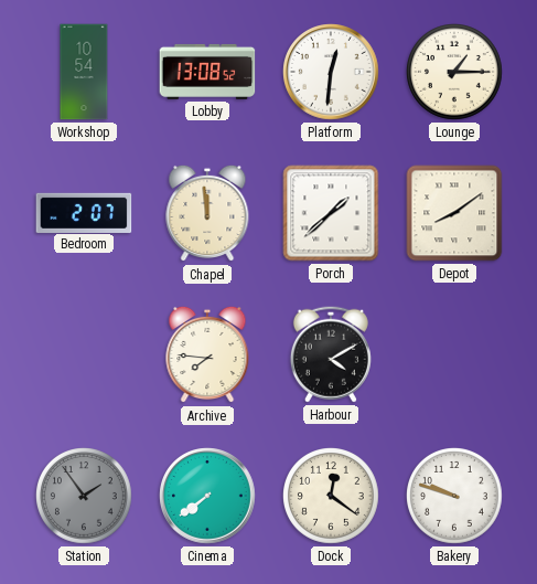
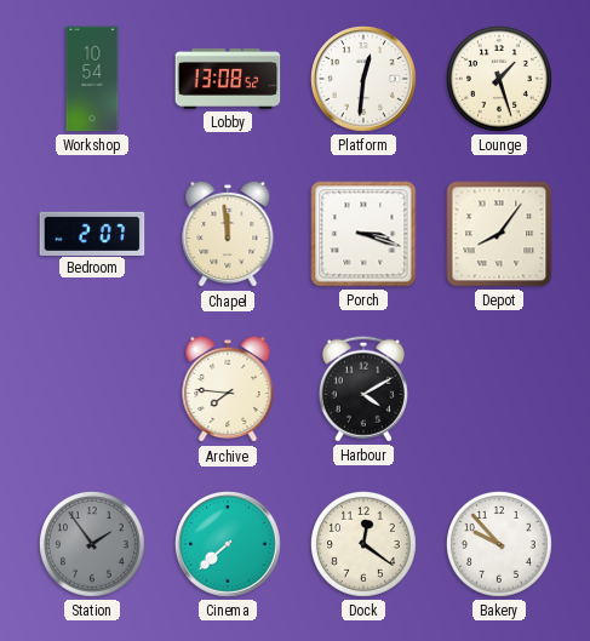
Lounge: 1:15 -> 1:27
Porch: 1:38 -> 3:18
Depot: 8:09 -> 8:06
Cinema: 7:39 -> 7:38
Bakery: 9:48 -> 9:53
